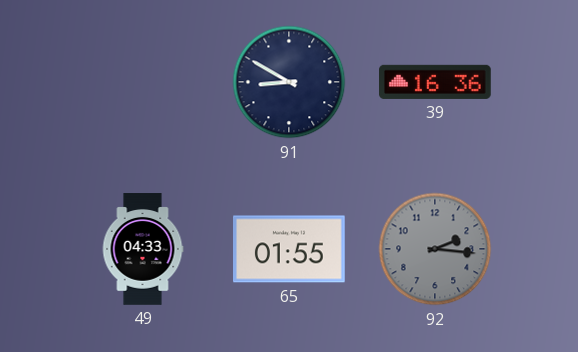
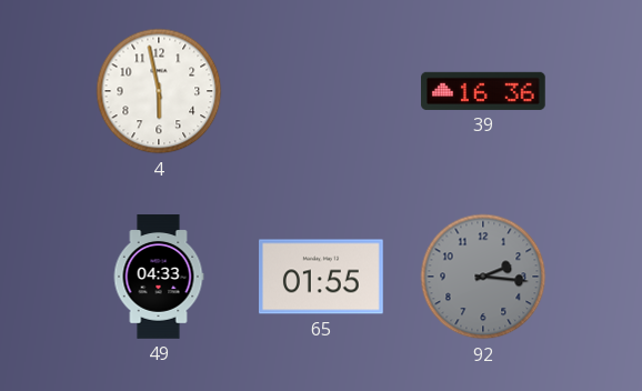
4: none -> 5:58
91: 8:50 -> none
